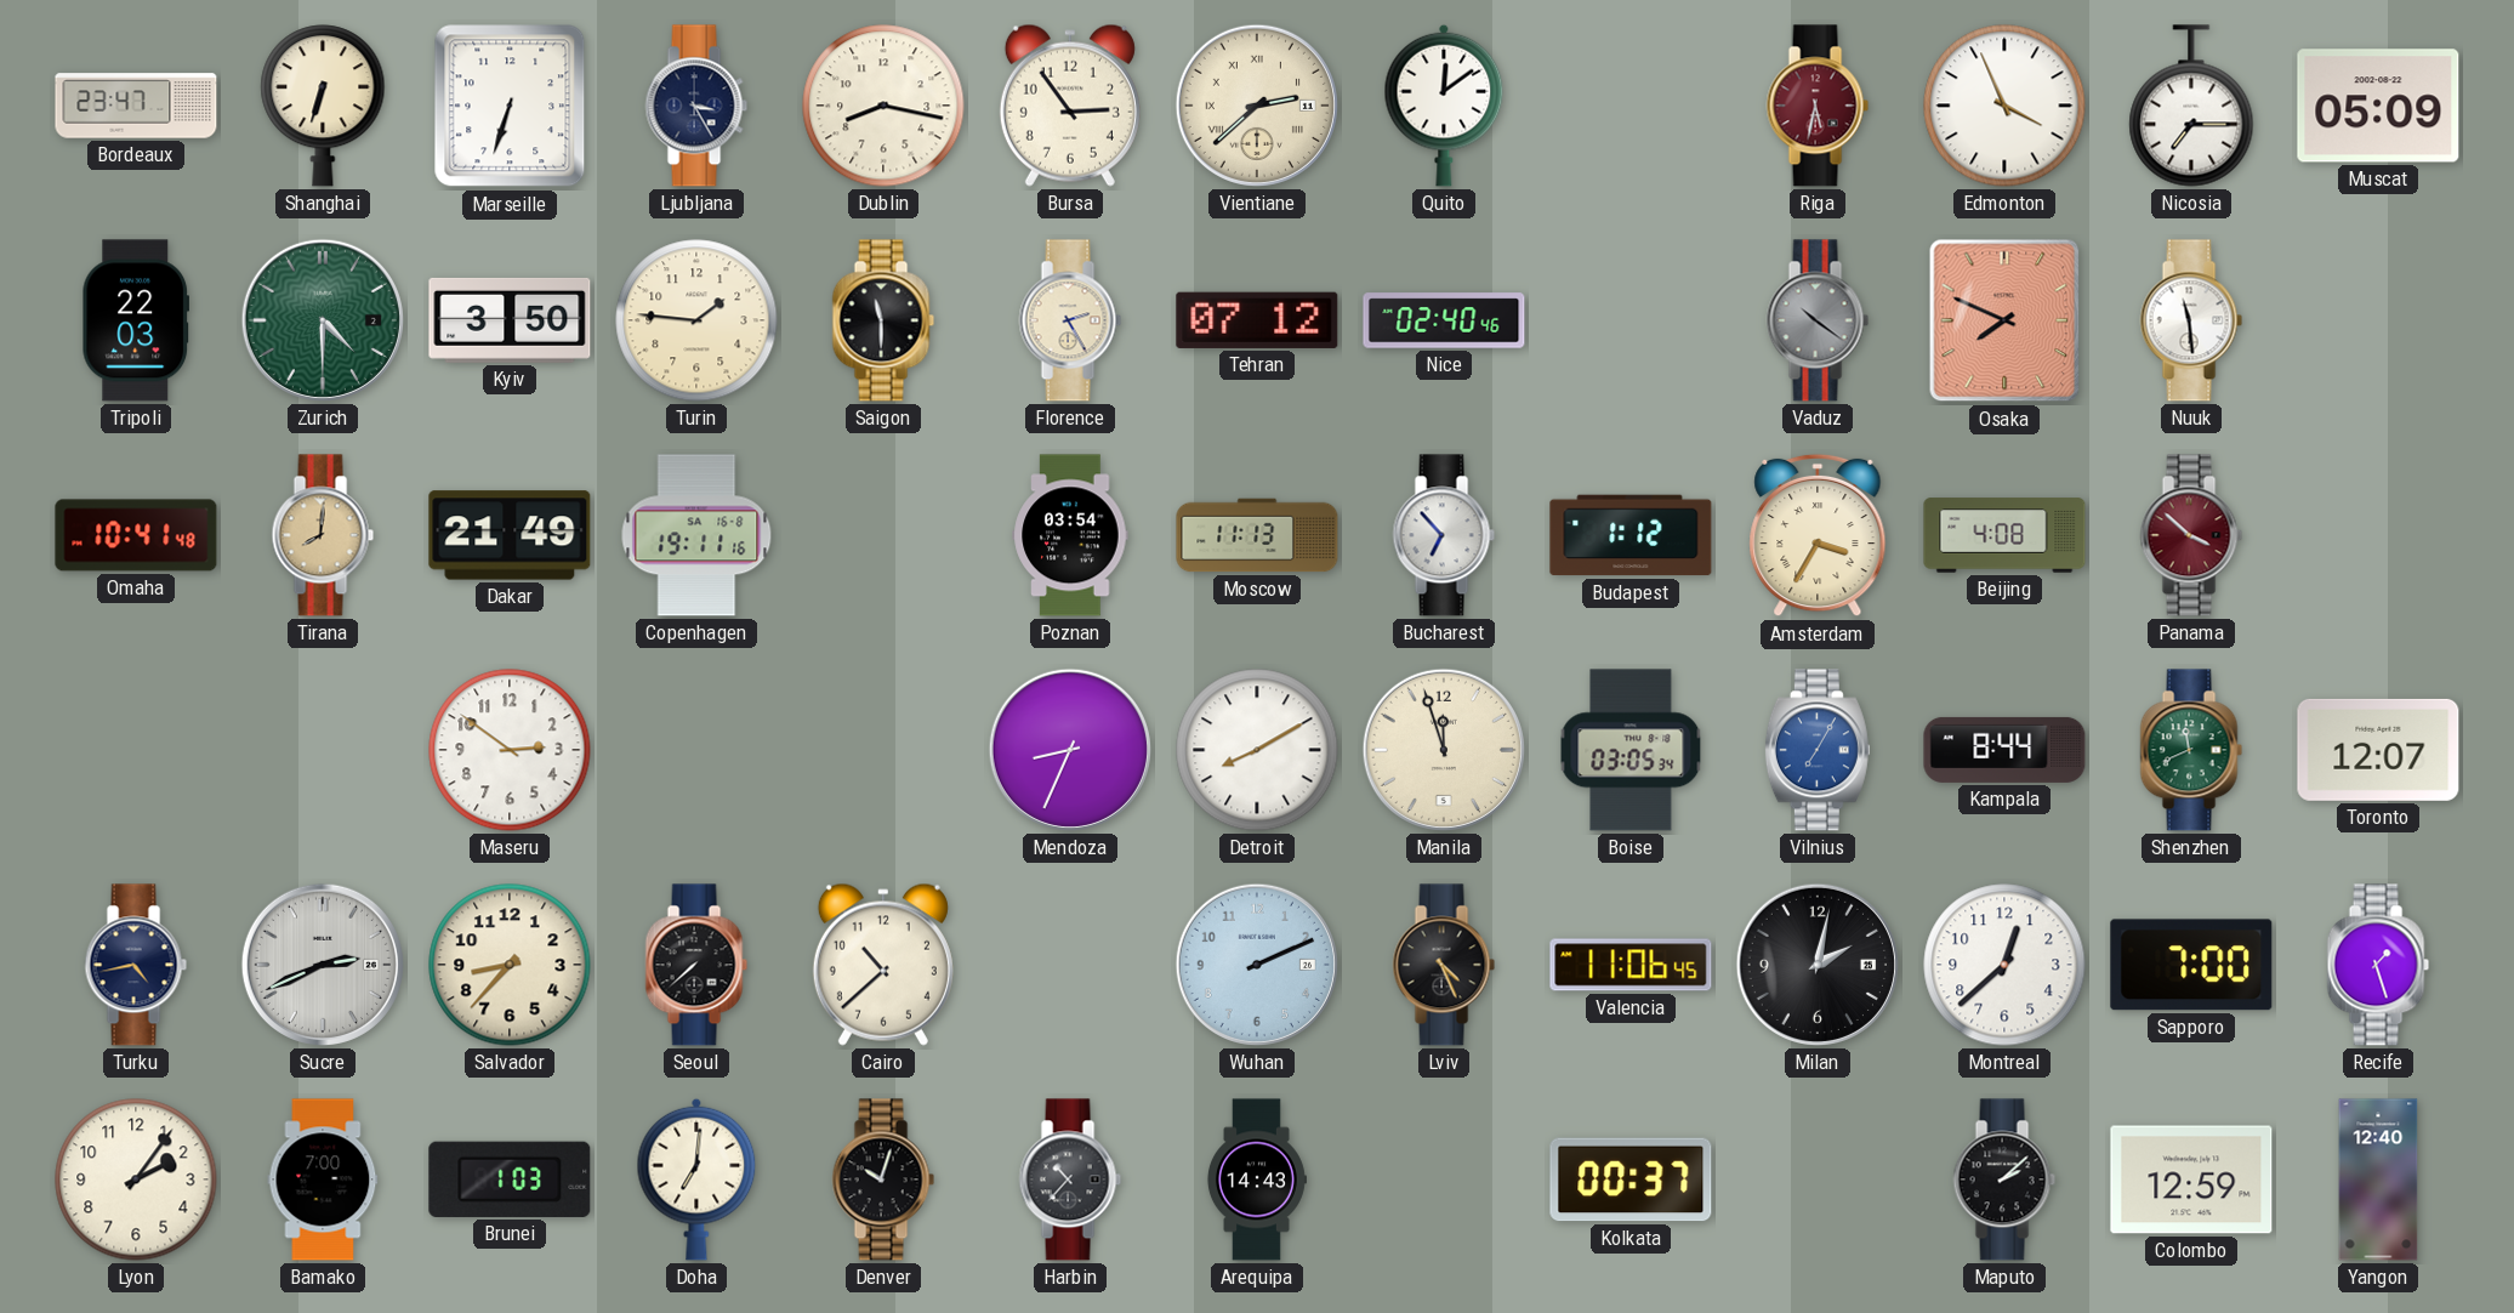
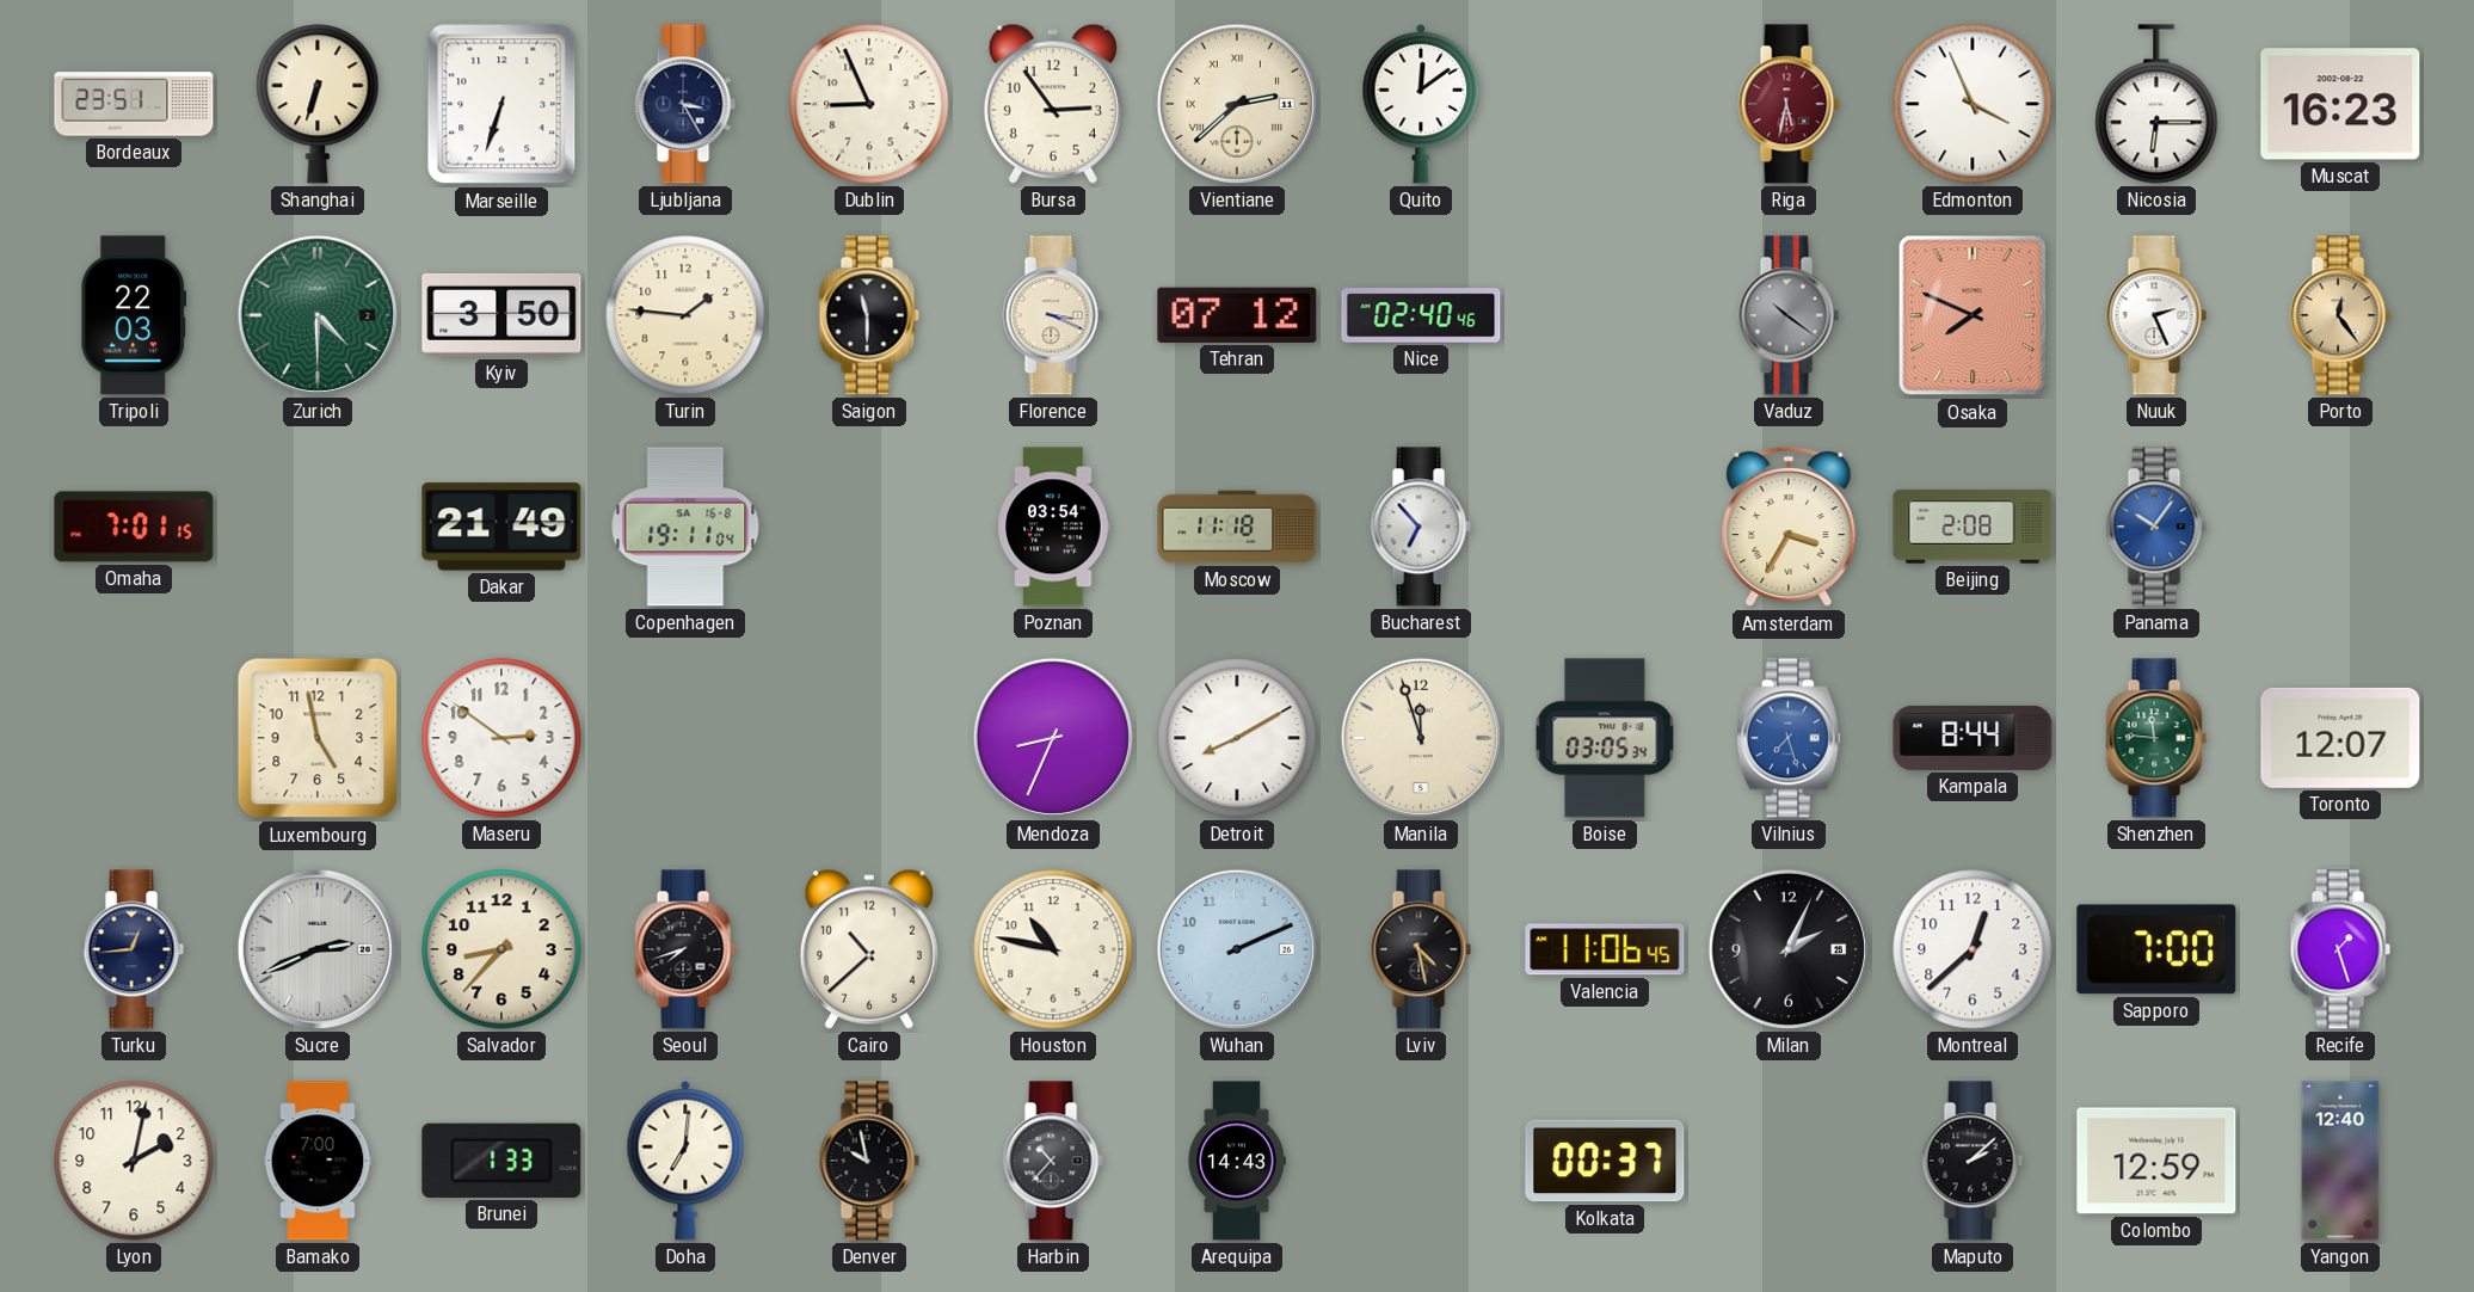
Bordeaux: 23:47 -> 23:51
Dublin: 8:17 -> 8:56
Nicosia: 7:15 -> 6:15
Muscat: 05:09 -> 16:23
Florence: 2:25 -> 3:19
Nuuk: 11:29 -> 2:26
Porto: none -> 12:24
Omaha: 10:41 -> 7:01
Tirana: 8:01 -> none
Copenhagen: 19:11:16 -> 19:11:04
Moscow: 11:13 -> 11:18
Budapest: 1:12 -> none
Beijing: 4:08 -> 2:08
Panama: 3:52 -> 10:06
Panama dial: burgundy -> blue
Luxembourg: none -> 4:58
Vilnius: 7:05 -> 7:27
Shenzhen: 11:41 -> 11:46
Turku: 4:43 -> 12:44
Seoul: 7:38 -> 7:42
Houston: none -> 10:47
Lviv: 4:26 -> 4:28
Milan: 2:02 -> 2:04
Lyon: 2:06 -> 2:02
Brunei: 1:03 -> 1:33
Denver: 10:03 -> 9:58
